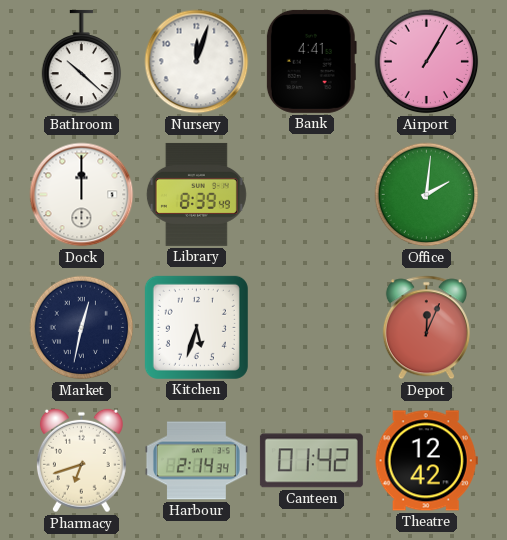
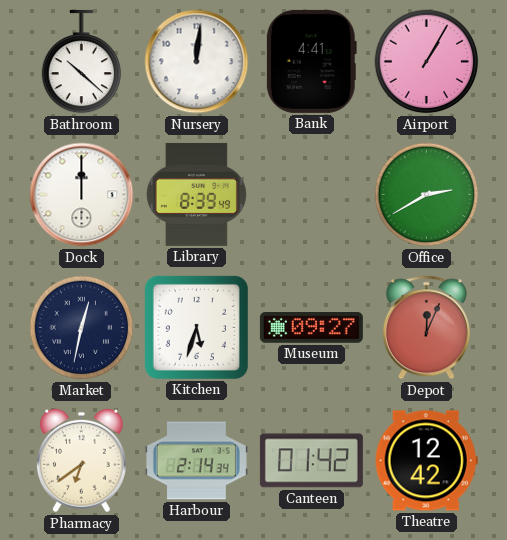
Nursery: 12:03 -> 12:01
Office: 2:01 -> 2:40
Museum: none -> 09:27
Pharmacy: 6:42 -> 6:39
